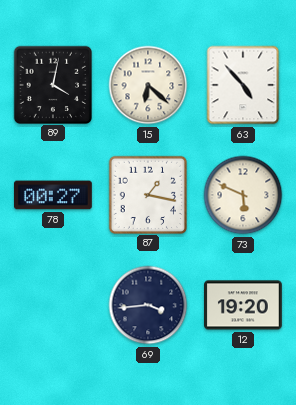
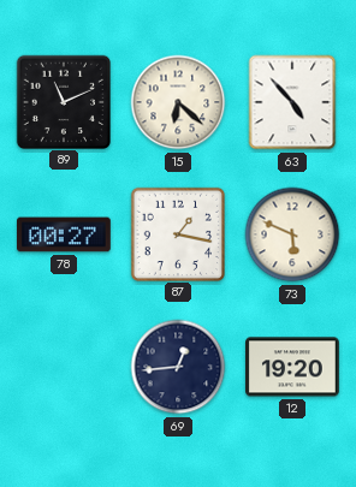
89: 4:02 -> 11:11
69: 3:44 -> 12:44
